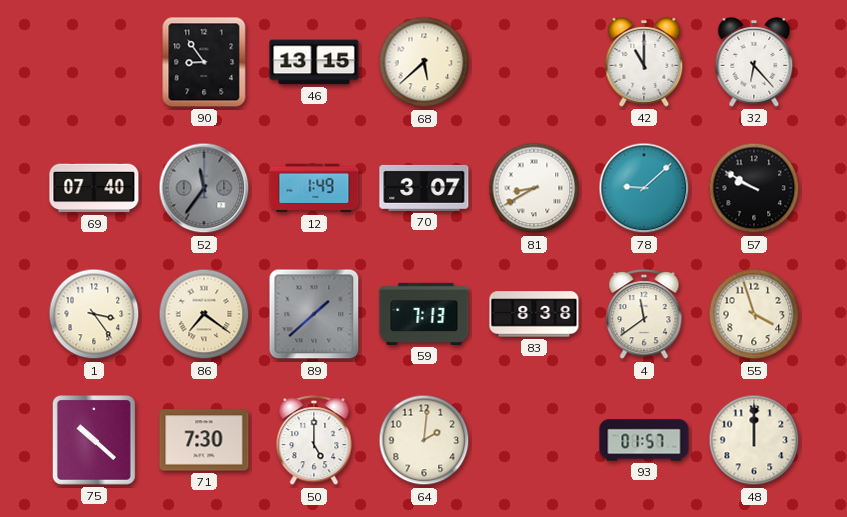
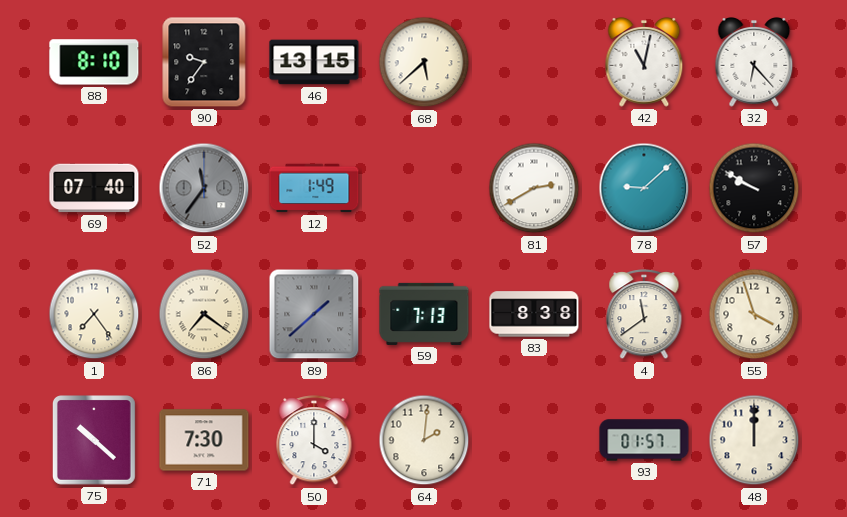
88: none -> 8:10
90: 8:54 -> 9:36
42: 11:00 -> 11:02
70: 3:07 -> none
81: 8:40 -> 2:40
1: 3:24 -> 7:24
50: 5:00 -> 4:00
